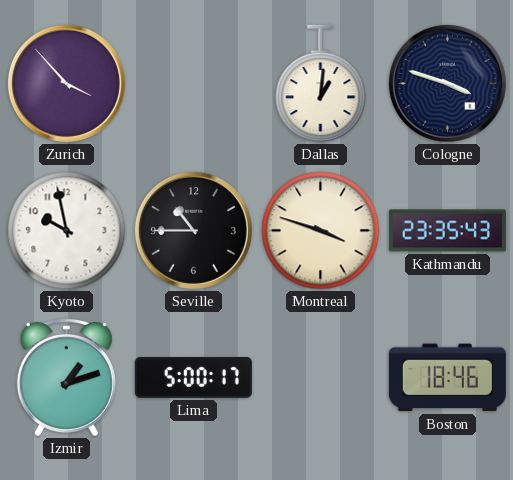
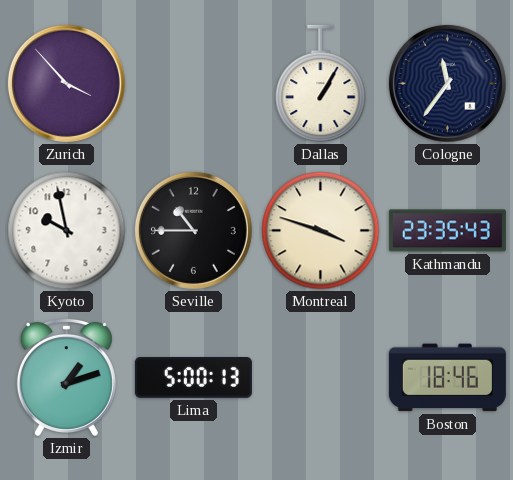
Dallas: 1:01 -> 1:05
Cologne: 3:48 -> 11:36
Lima: 5:00:17 -> 5:00:13
